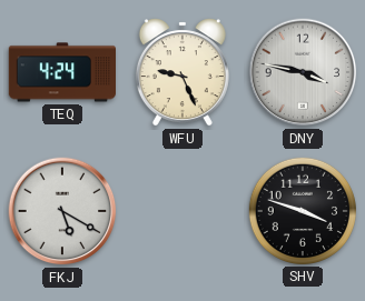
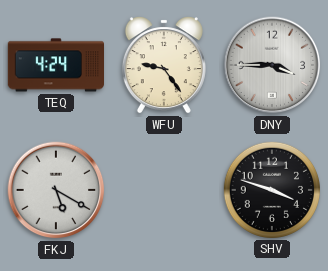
WFU: 9:26 -> 9:24
DNY: 3:47 -> 3:45
